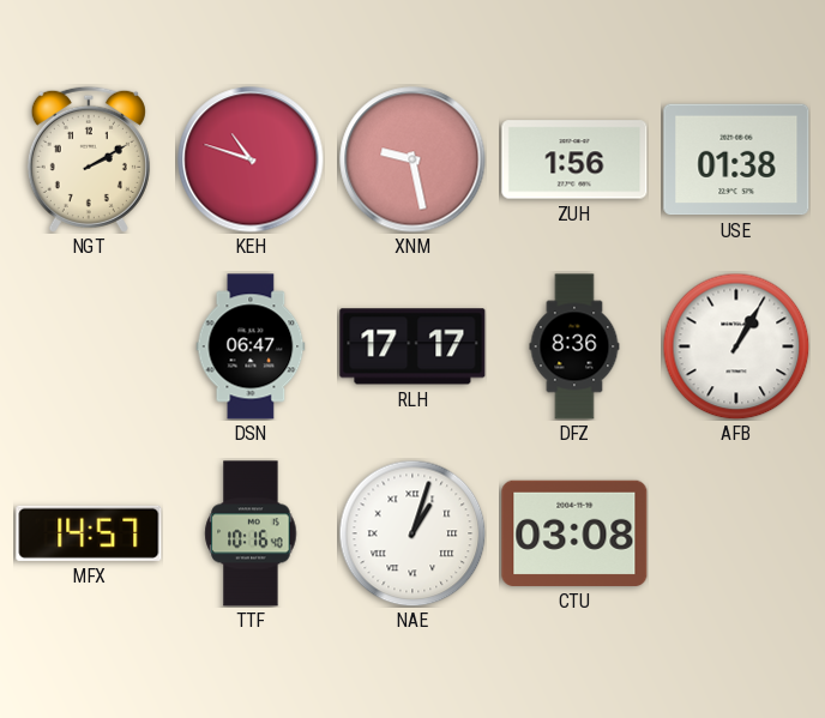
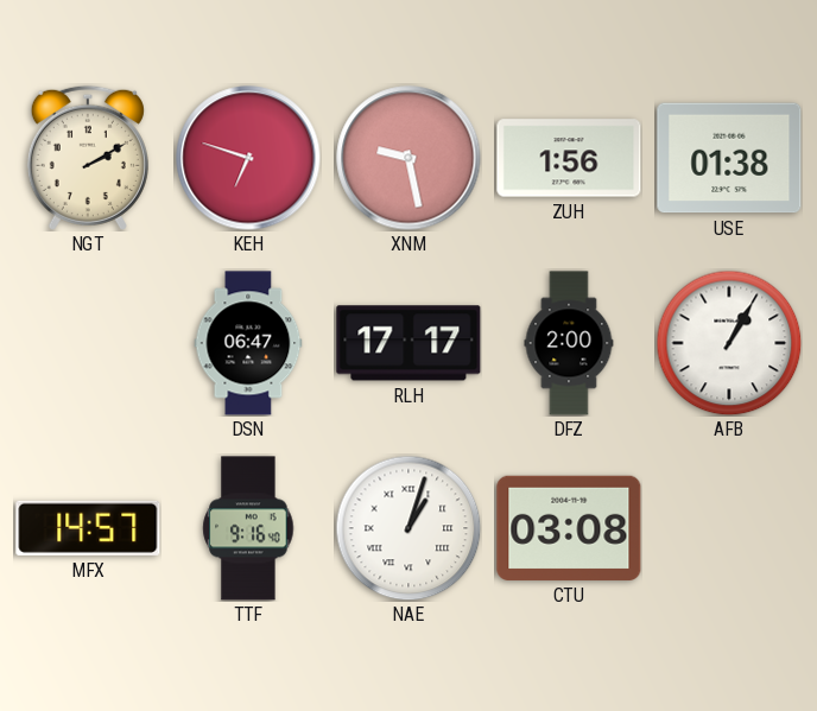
KEH: 10:48 -> 6:48
DFZ: 8:36 -> 2:00
TTF: 10:16 -> 9:16
